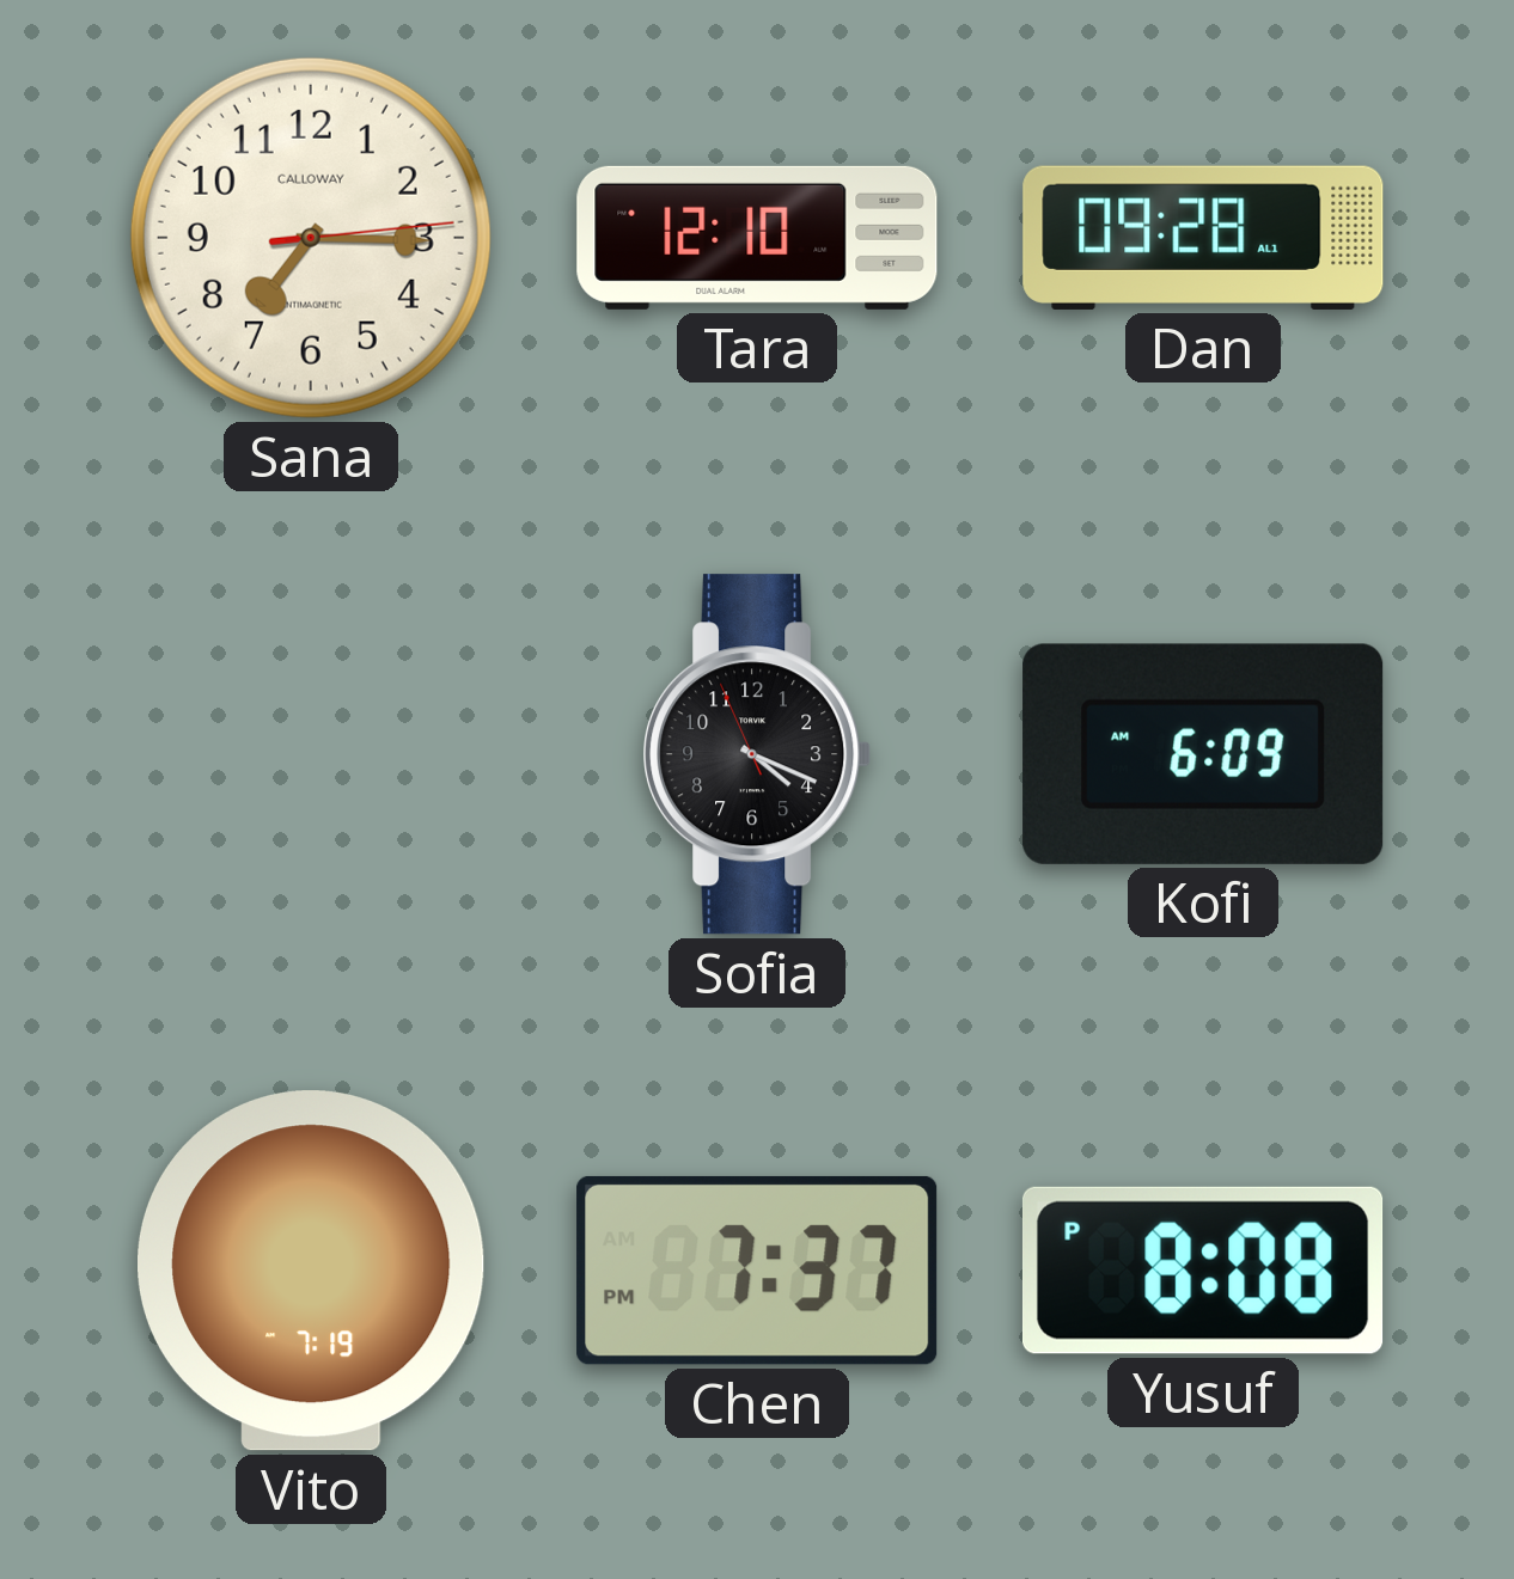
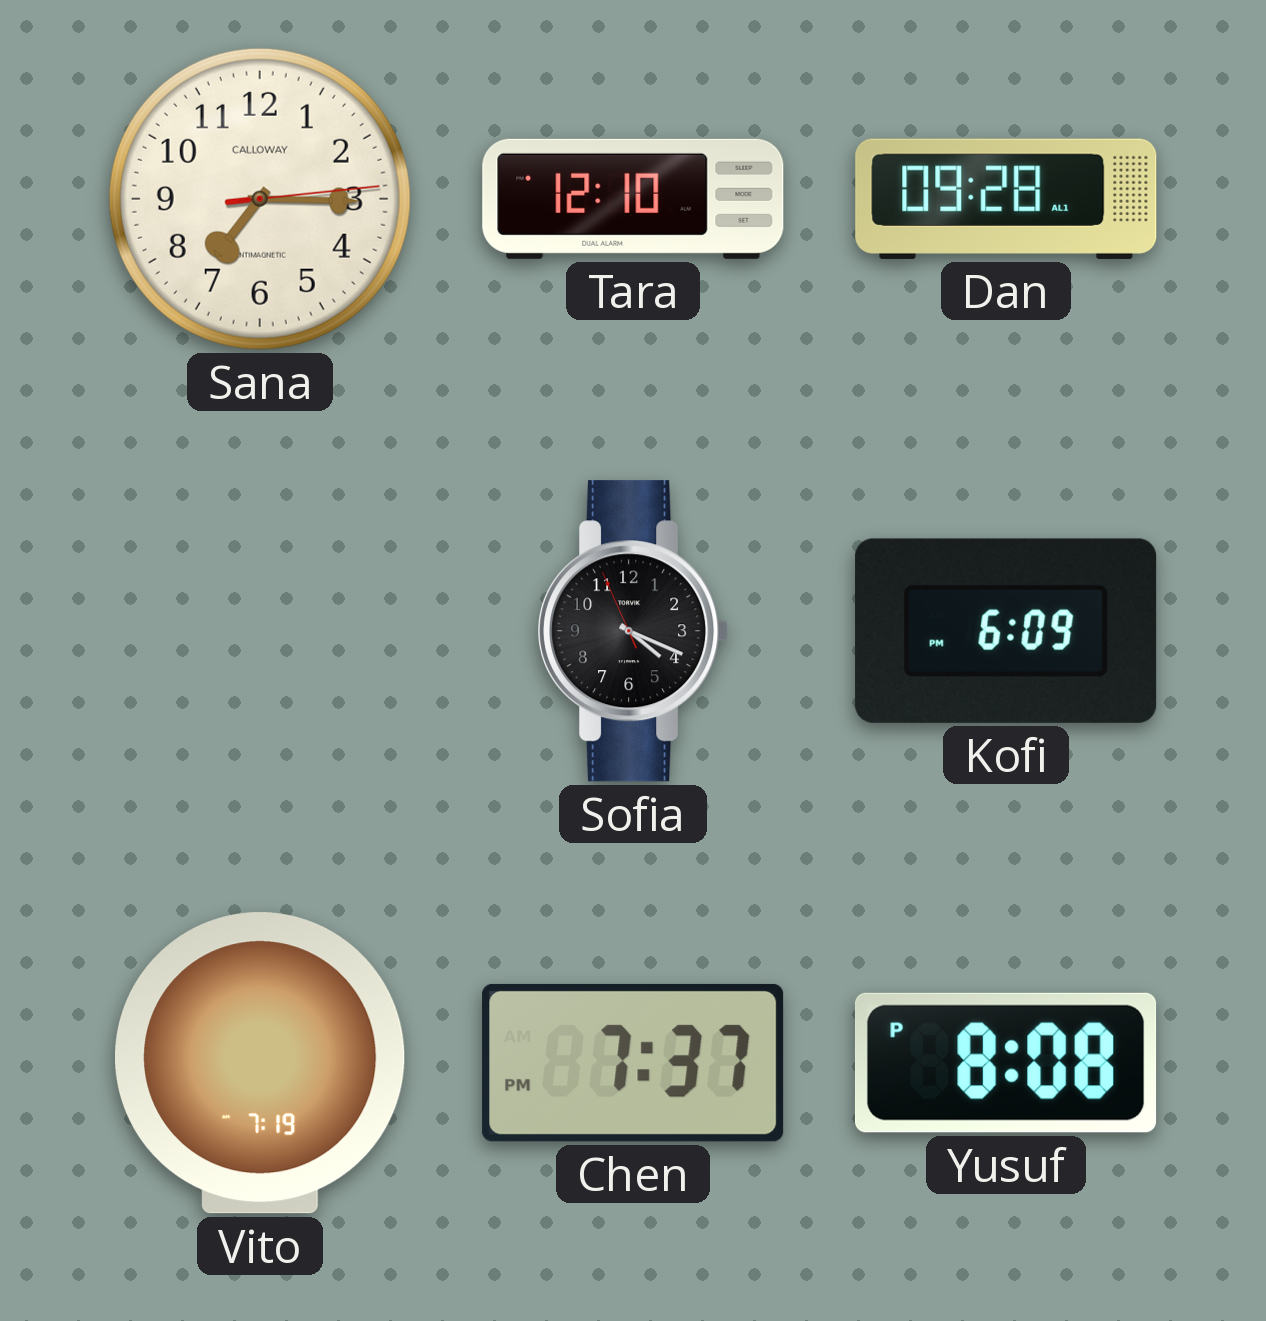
Kofi: 6:09 AM -> 6:09 PM
